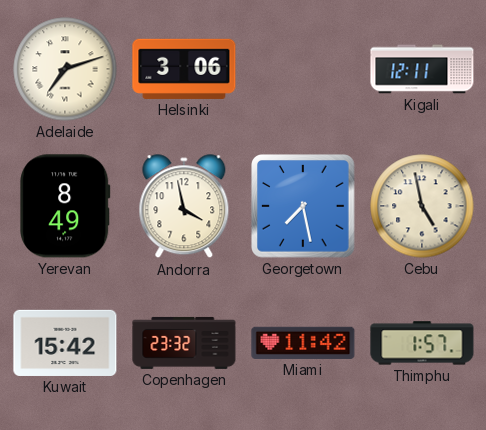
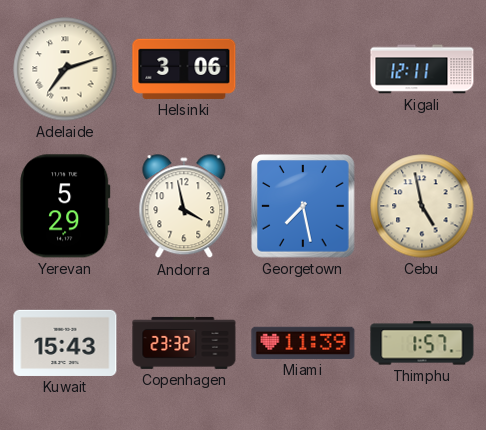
Yerevan: 8:49 -> 5:29
Kuwait: 15:42 -> 15:43
Miami: 11:42 -> 11:39
